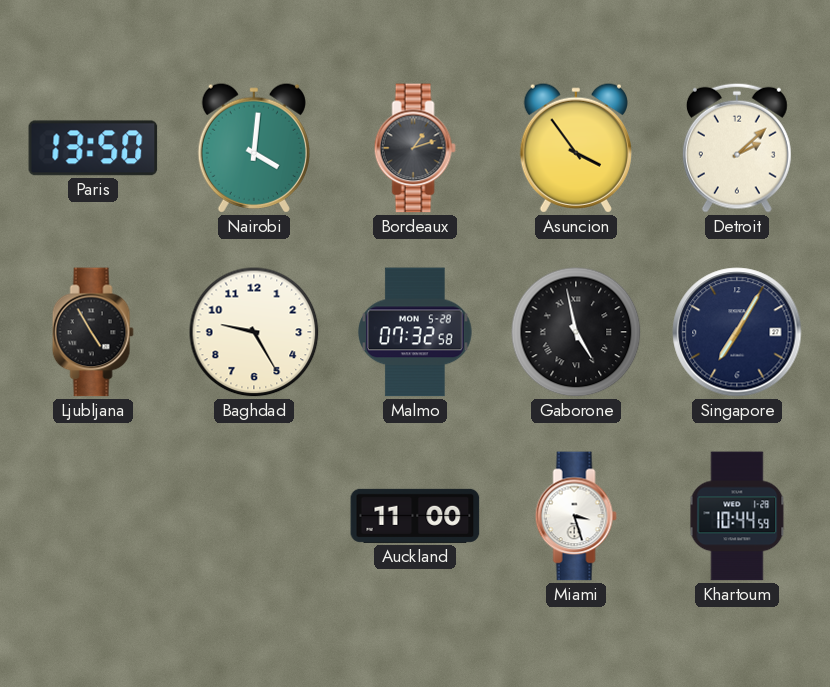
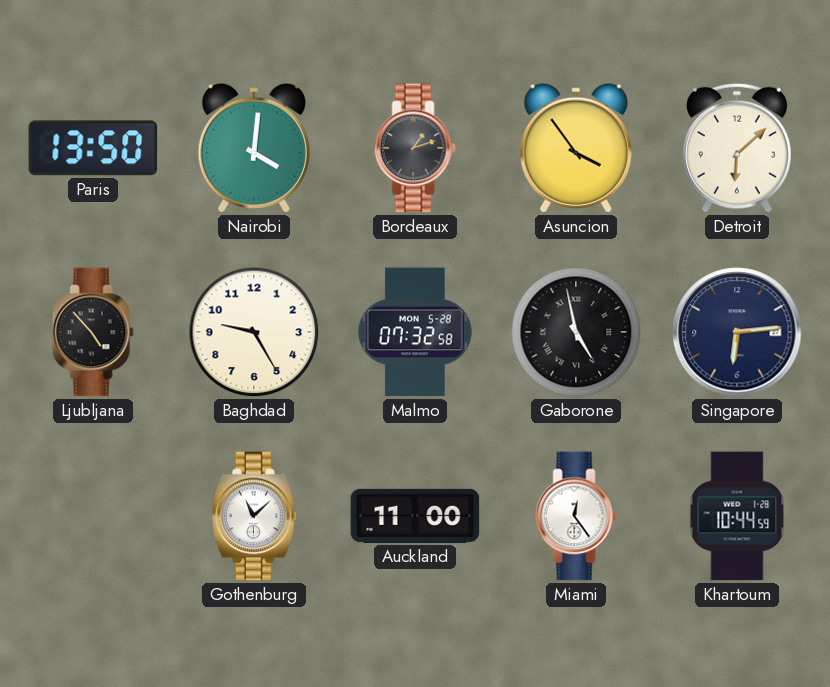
Detroit: 2:08 -> 6:08
Ljubljana: 4:55 -> 4:53
Singapore: 7:05 -> 6:14
Gothenburg: none -> 11:08
Miami: 3:27 -> 12:24
